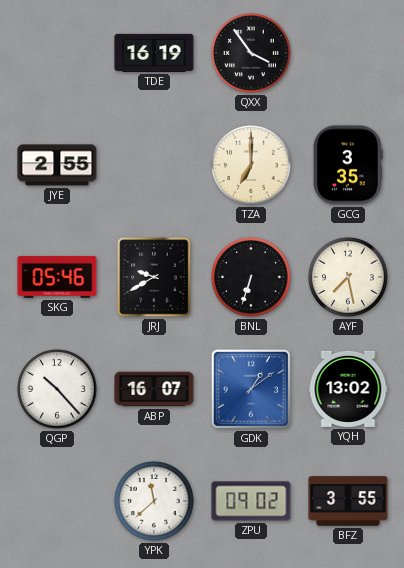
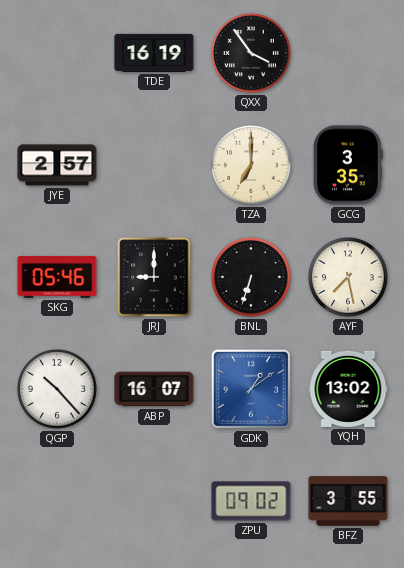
JYE: 2:55 -> 2:57
JRJ: 9:40 -> 9:00
YPK: 11:38 -> none
